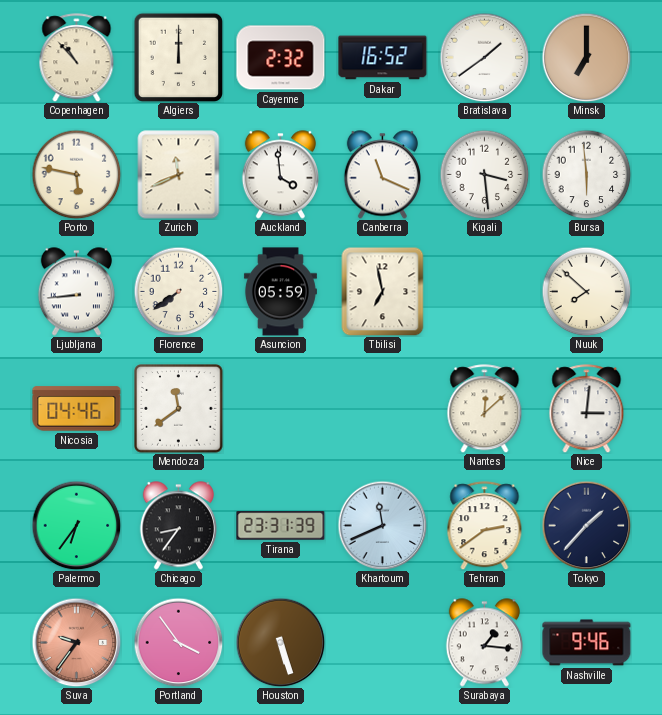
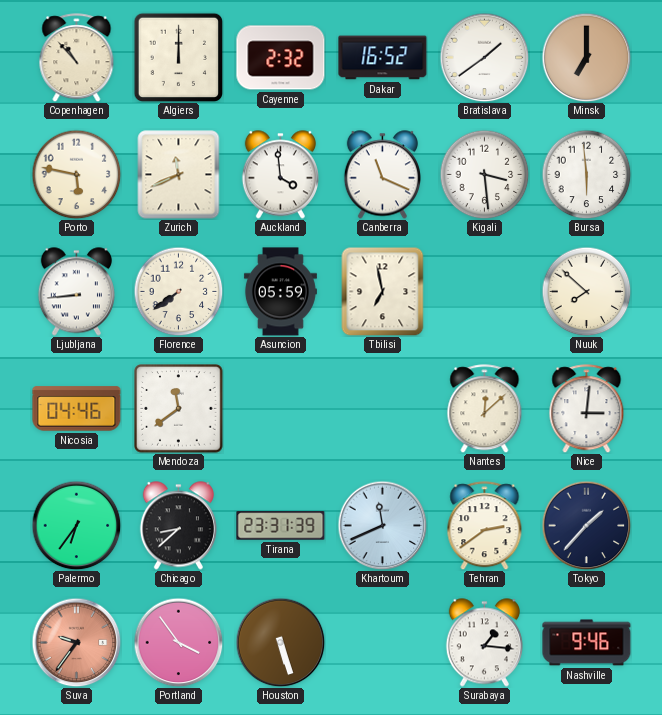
Chicago: 8:36 -> 8:38
